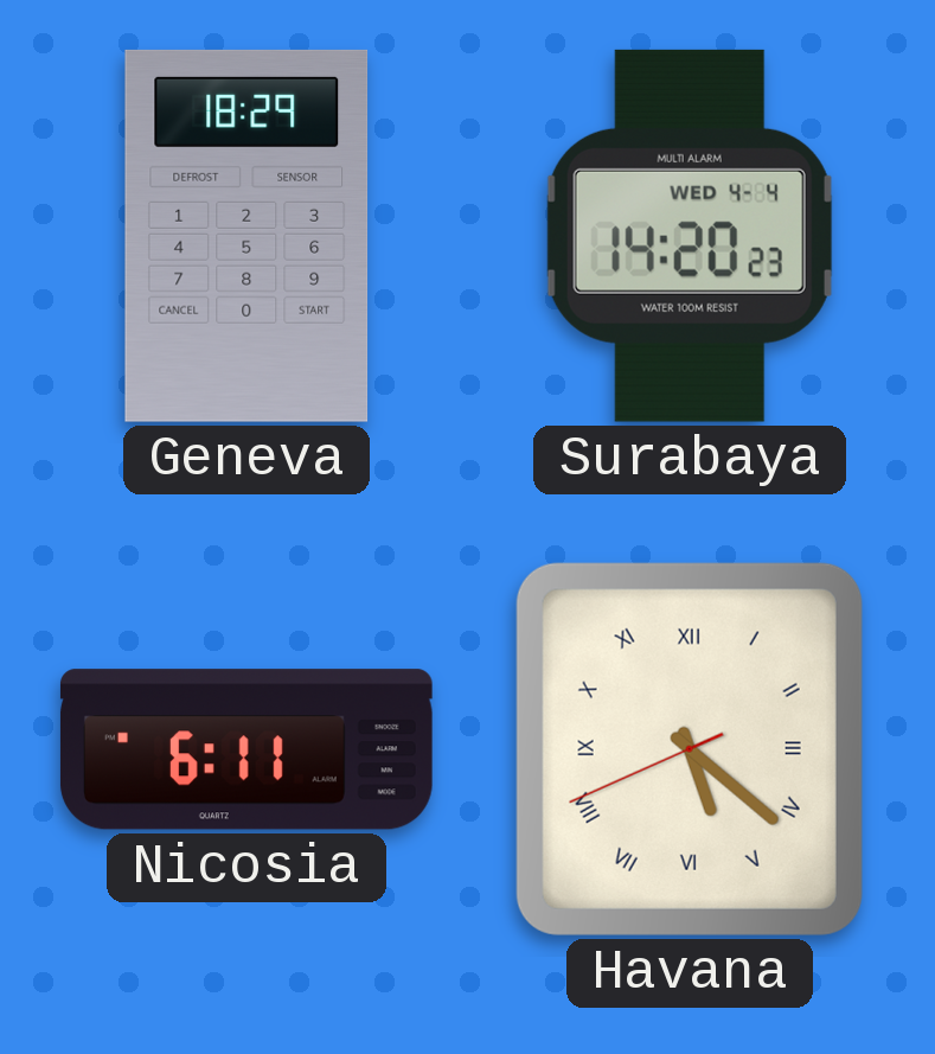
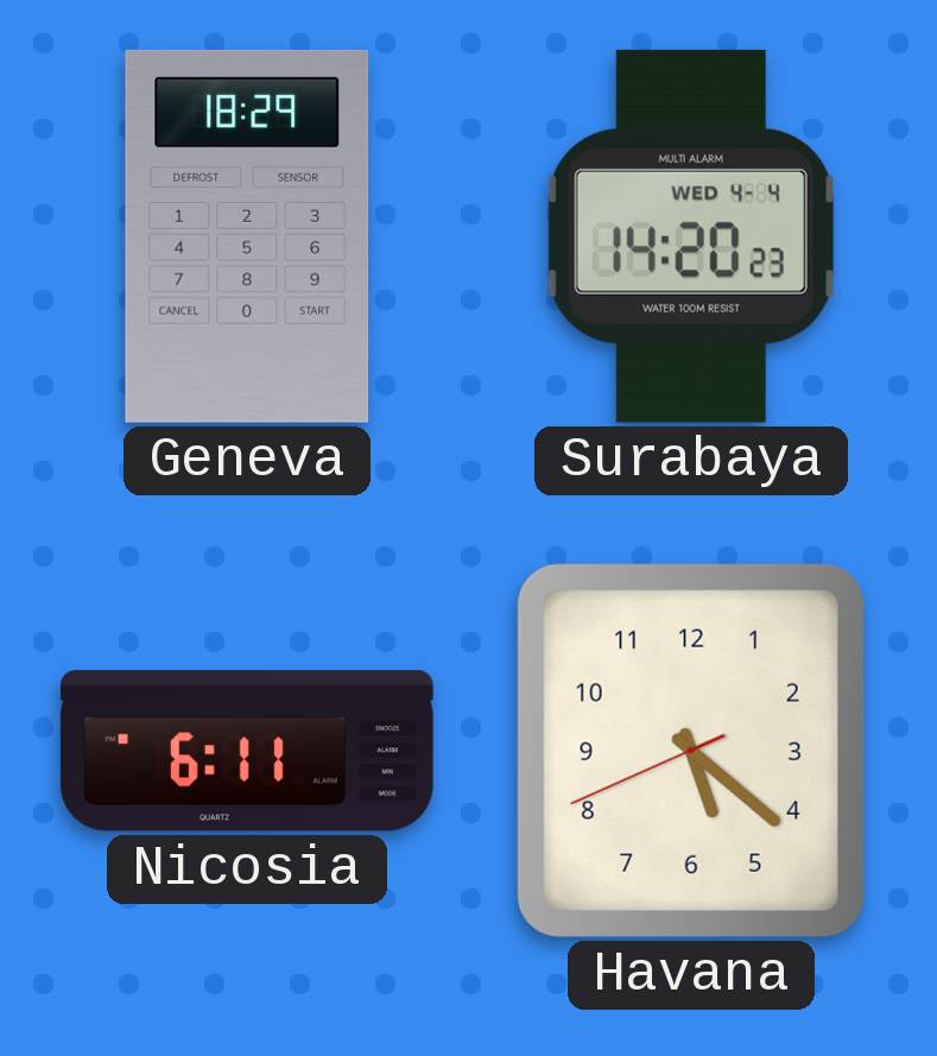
Havana numerals: Roman -> Arabic
